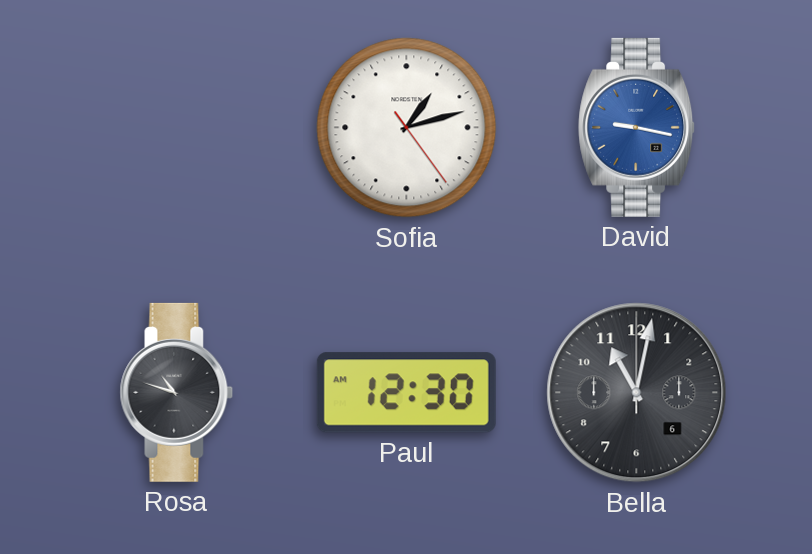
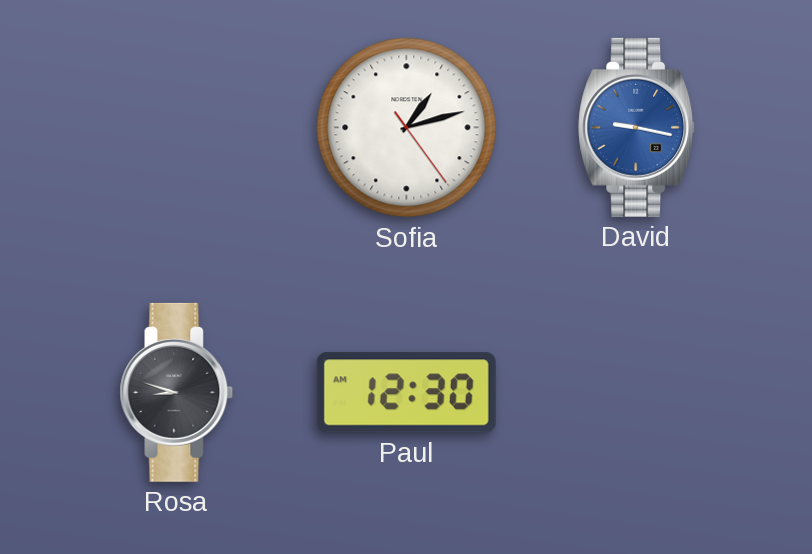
Rosa: 10:48 -> 8:48
Bella: 11:02 -> none
